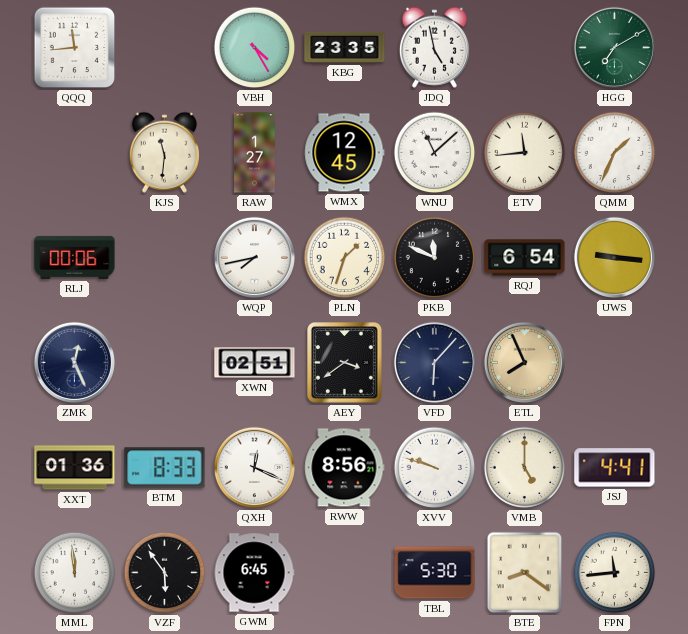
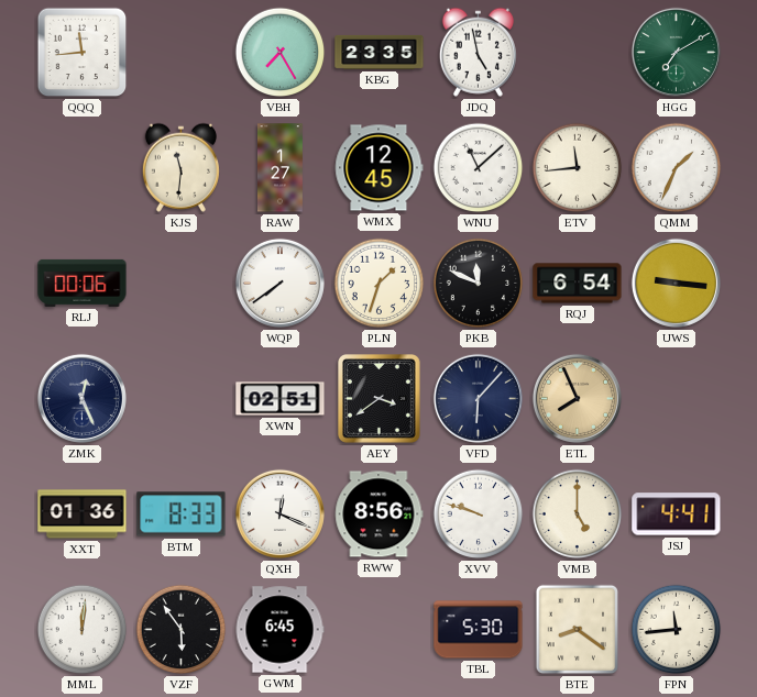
VBH: 4:25 -> 7:25
WQP: 7:43 -> 7:39
MML: 11:59 -> 12:01
